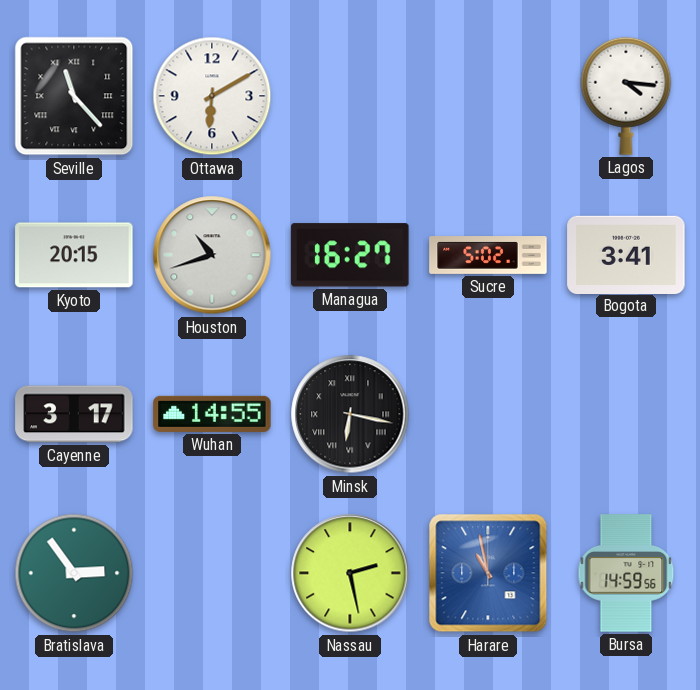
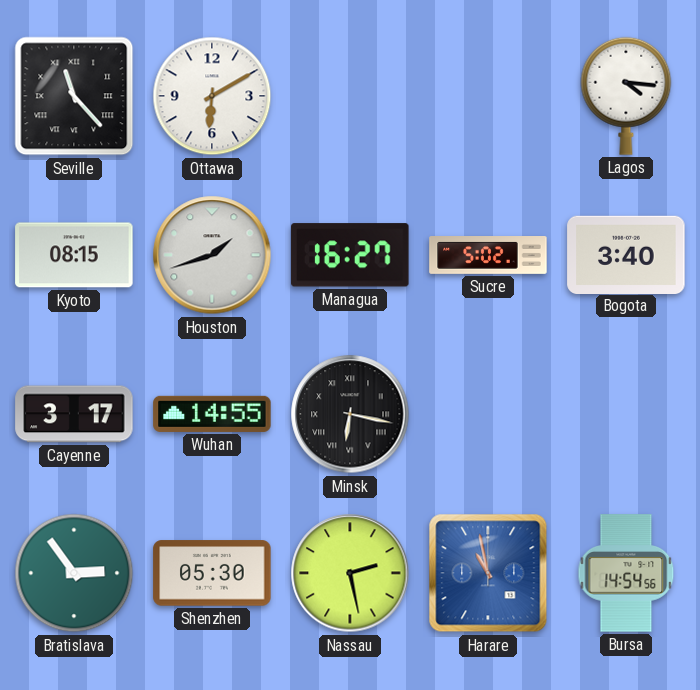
Kyoto: 20:15 -> 08:15
Houston: 10:42 -> 1:42
Bogota: 3:41 -> 3:40
Shenzhen: none -> 05:30
Bursa: 14:59 -> 14:54
